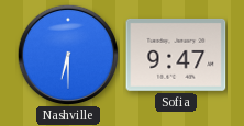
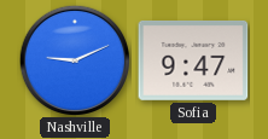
Nashville: 6:30 -> 9:11
